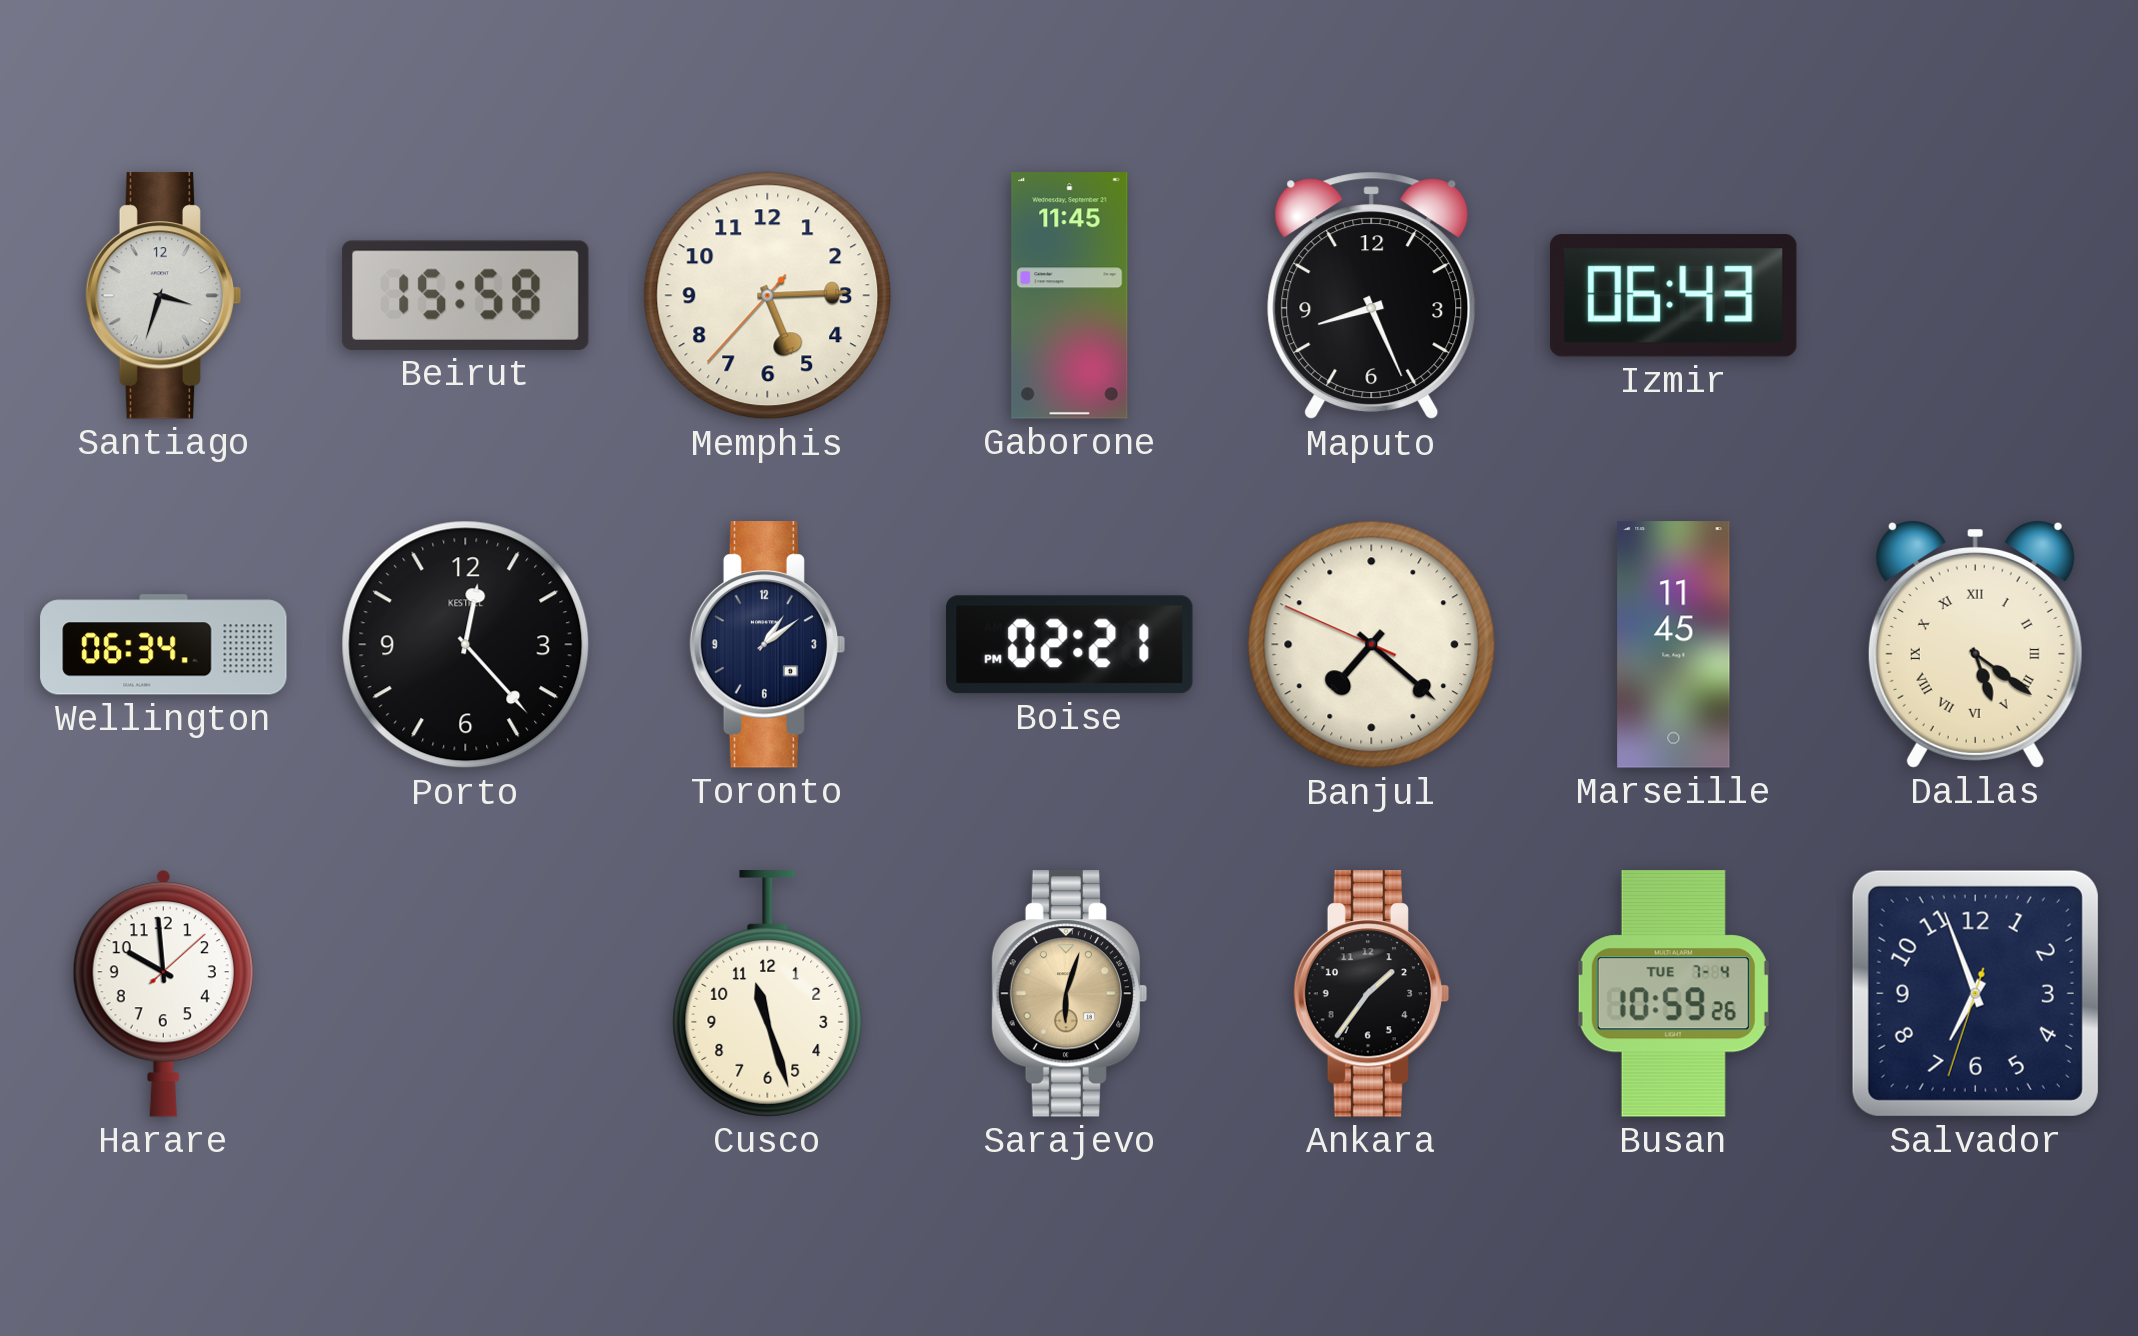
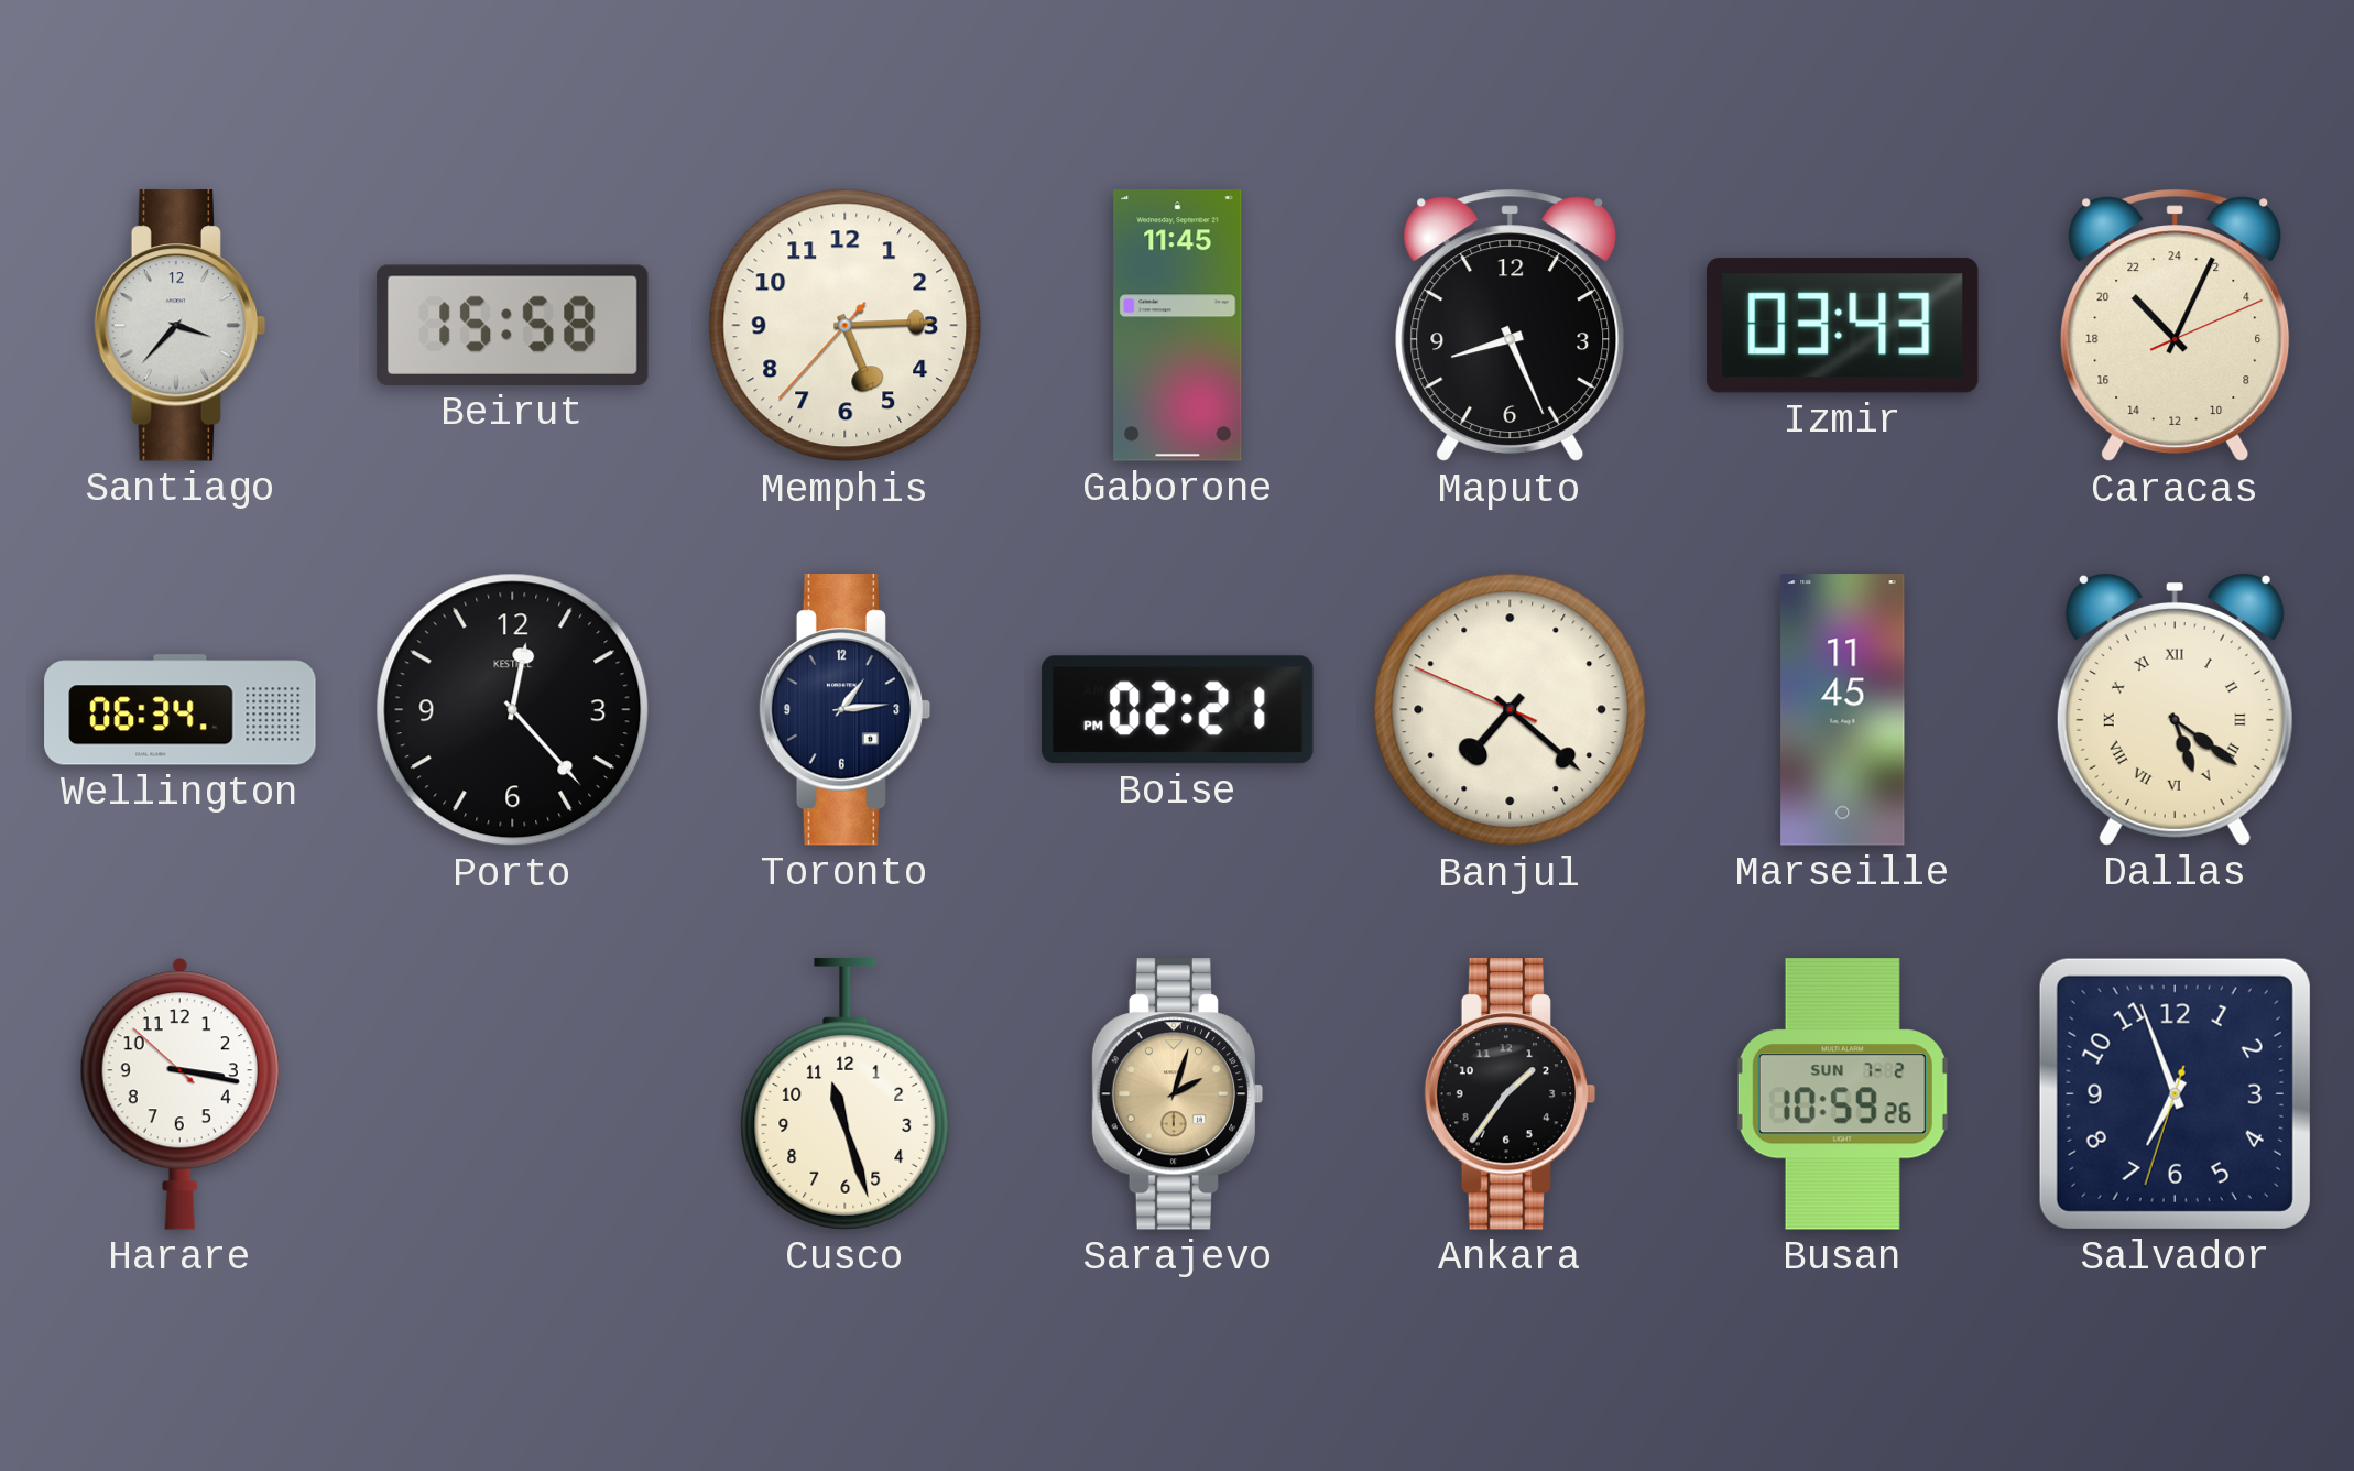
Santiago: 3:33 -> 3:37
Izmir: 06:43 -> 03:43
Caracas: none -> 21:04
Toronto: 1:09 -> 1:14
Harare: 9:59 -> 3:16
Sarajevo: 6:03 -> 2:03
Busan date: TUE 7-4 -> SUN 7-2
